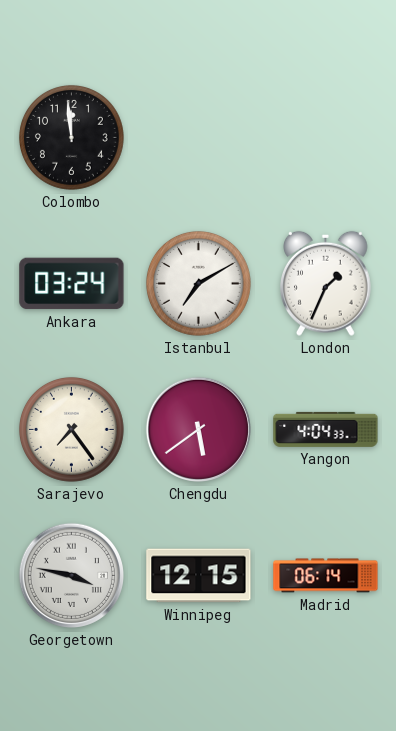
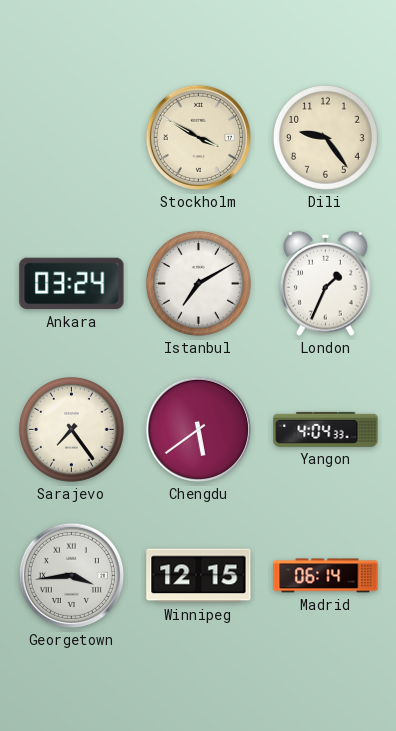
Colombo: 11:59 -> none
Stockholm: none -> 3:50
Dili: none -> 9:24
Georgetown: 3:47 -> 3:44
